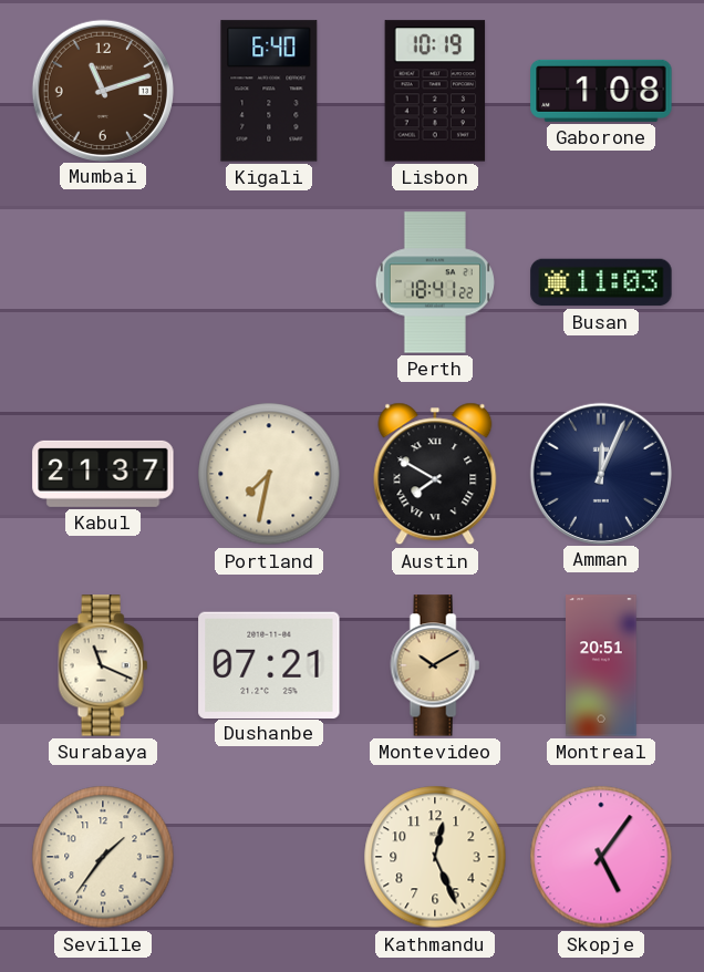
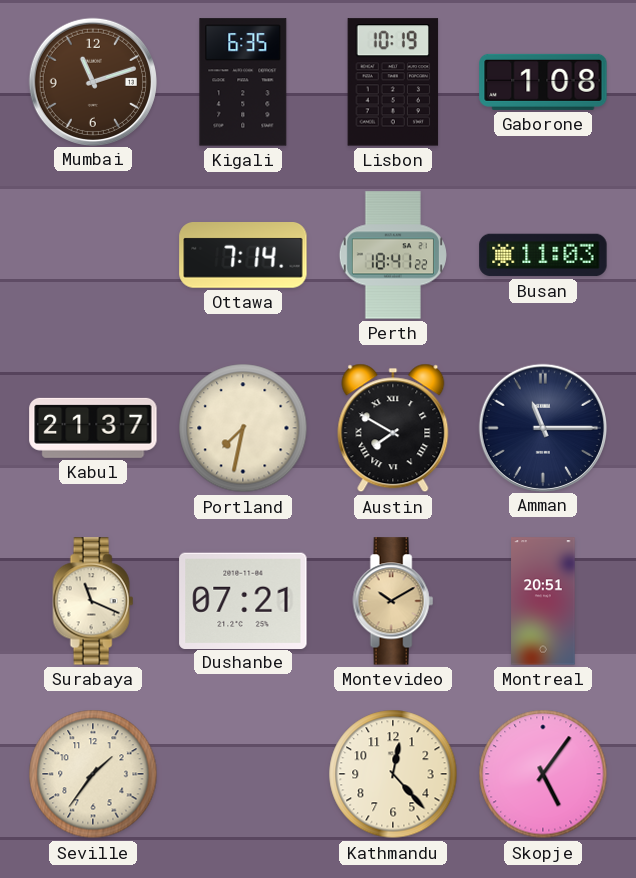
Kigali: 6:40 -> 6:35
Ottawa: none -> 7:14
Amman: 12:04 -> 11:15
Kathmandu: 12:26 -> 12:23
